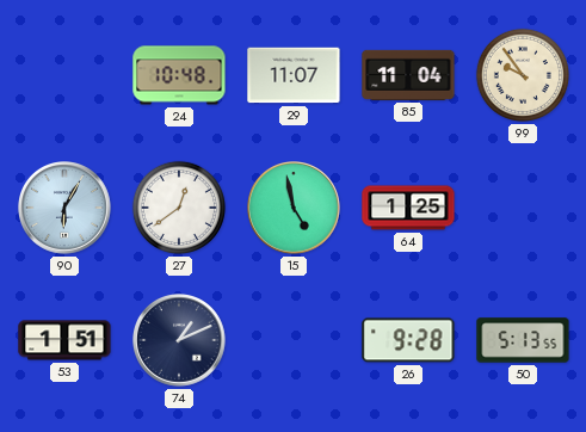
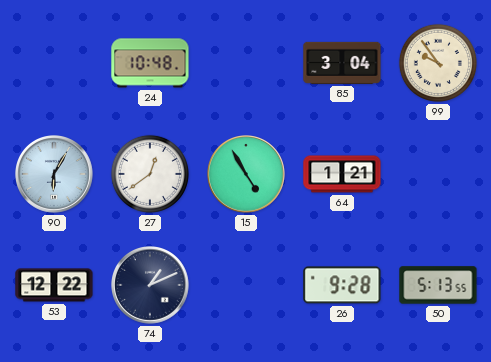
29: 11:07 -> none
85: 11:04 -> 3:04
15: 4:58 -> 4:55
64: 1:25 -> 1:21
53: 1:51 -> 12:22
